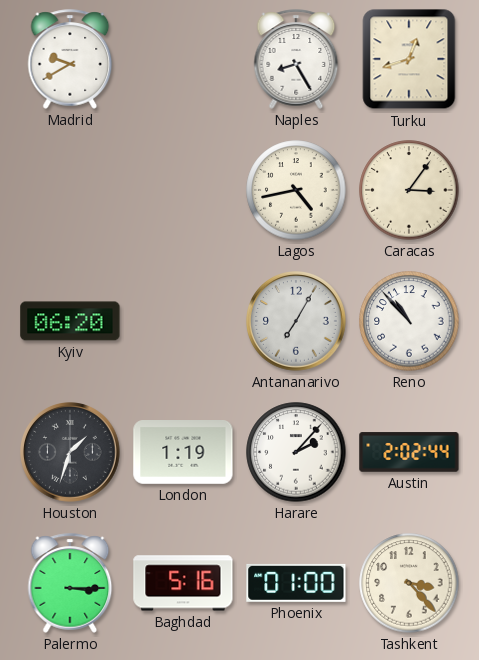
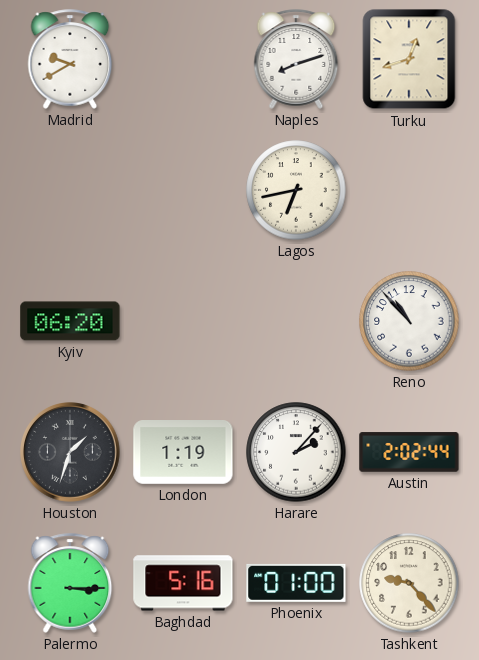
Naples: 8:25 -> 8:12
Lagos: 4:43 -> 6:43
Caracas: 3:06 -> none
Antananarivo: 7:05 -> none
Tashkent: 3:23 -> 9:23
